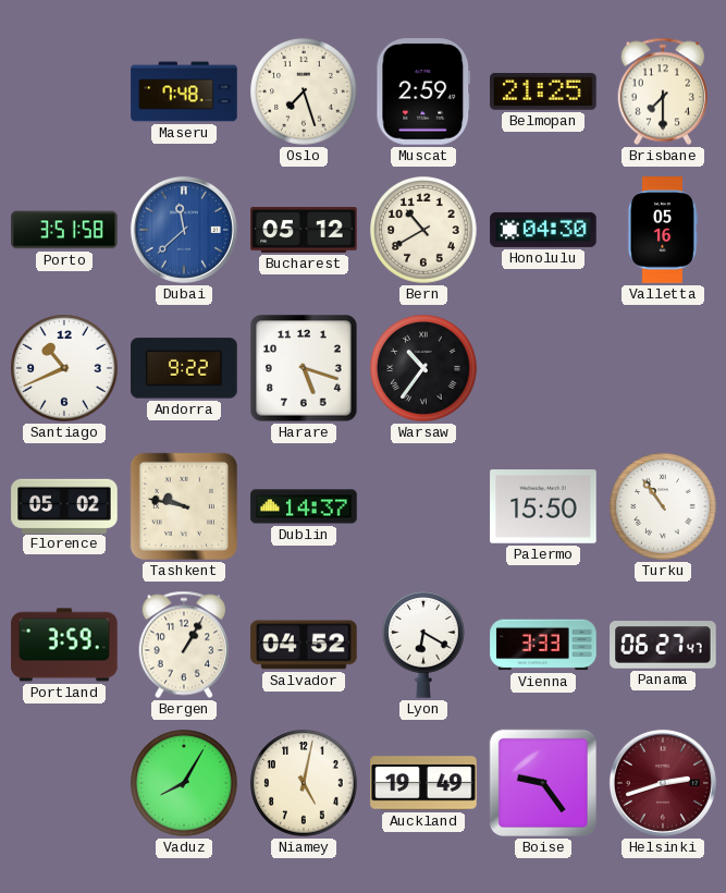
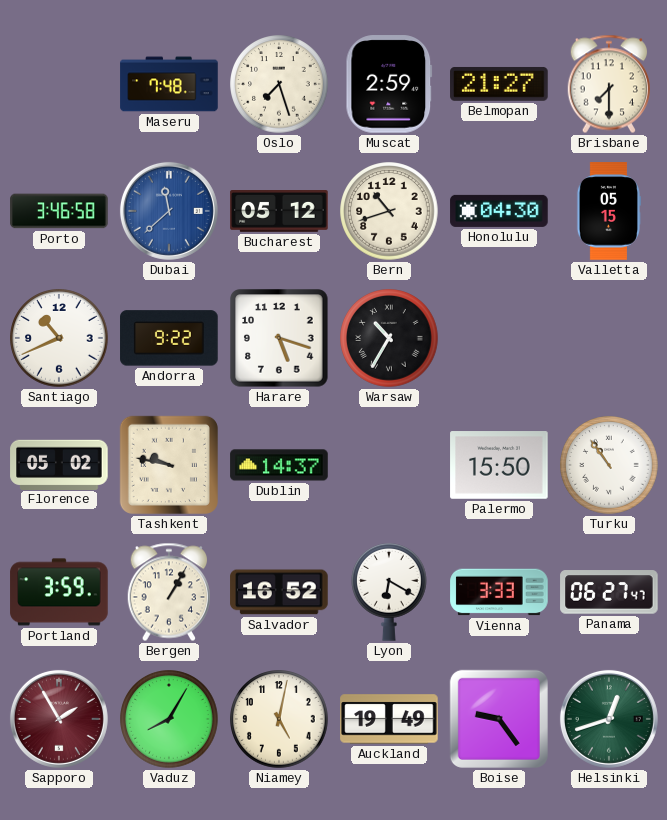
Belmopan: 21:25 -> 21:27
Porto: 3:51 -> 3:46
Bern: 10:40 -> 10:42
Valletta: 05:16 -> 05:15
Warsaw: 10:36 -> 10:35
Salvador: 04:52 -> 16:52
Sapporo: none -> 1:55
Helsinki: 2:42 -> 12:42
Helsinki dial: burgundy -> green
